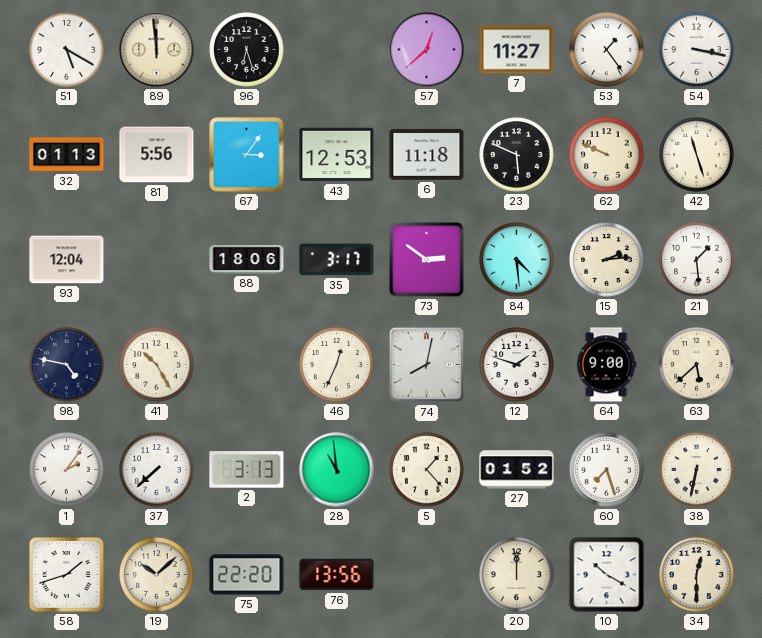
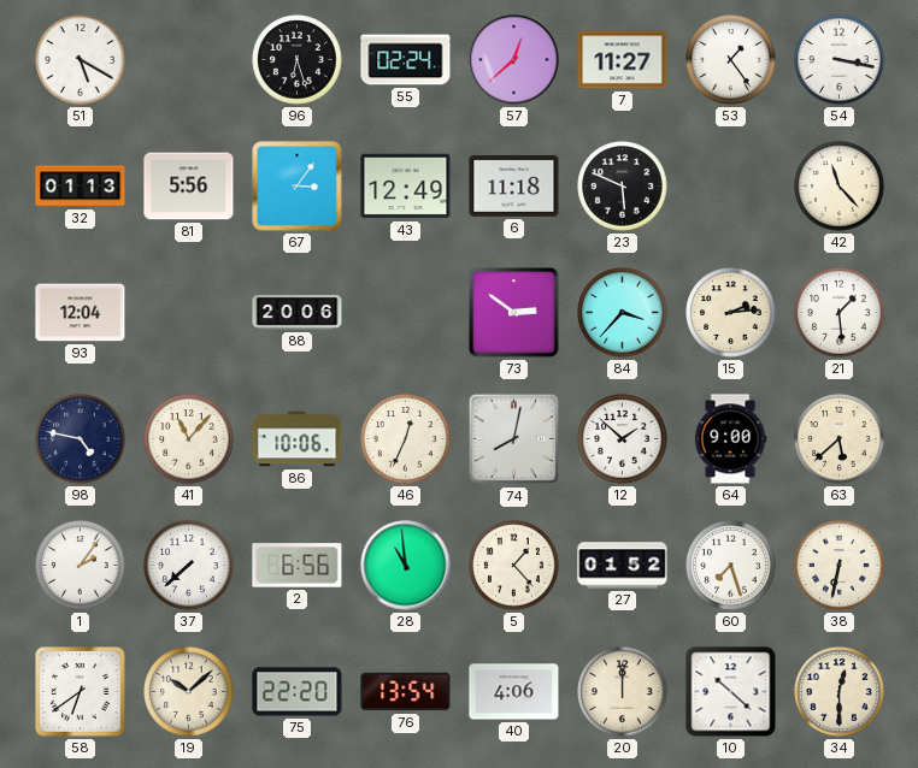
89: 11:59 -> none
55: none -> 02:24
43: 12:53 -> 12:49
62: 9:49 -> none
42: 11:27 -> 11:23
88: 18:06 -> 20:06
35: 3:17 -> none
84: 4:29 -> 3:37
41: 10:25 -> 11:07
86: none -> 10:06
12: 1:48 -> 1:52
2: 3:13 -> 6:56
58: 1:42 -> 6:39
76: 13:56 -> 13:54
40: none -> 4:06
10: 10:20 -> 10:22
